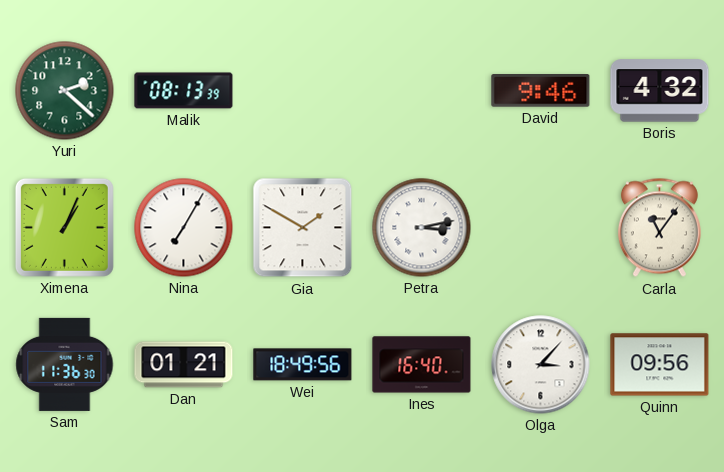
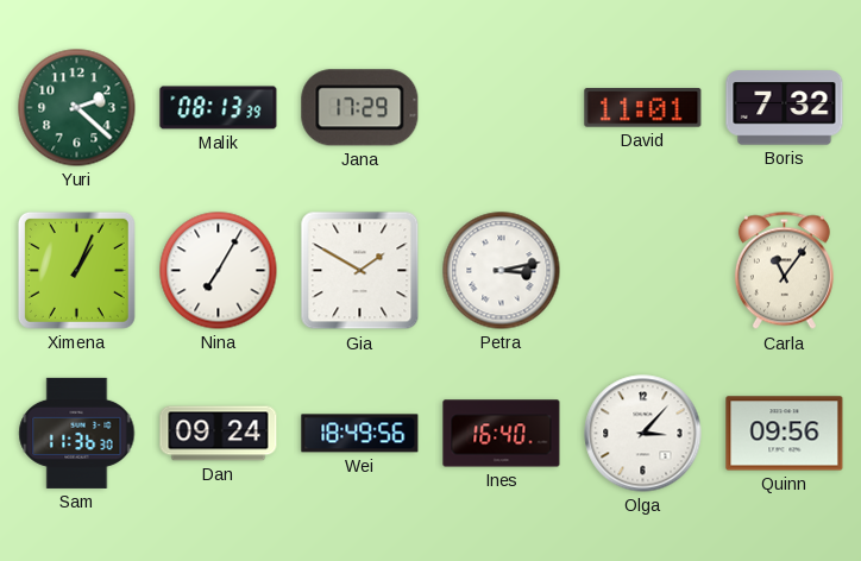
Jana: none -> 17:29
David: 9:46 -> 11:01
Boris: 4:32 -> 7:32
Dan: 01:21 -> 09:24
